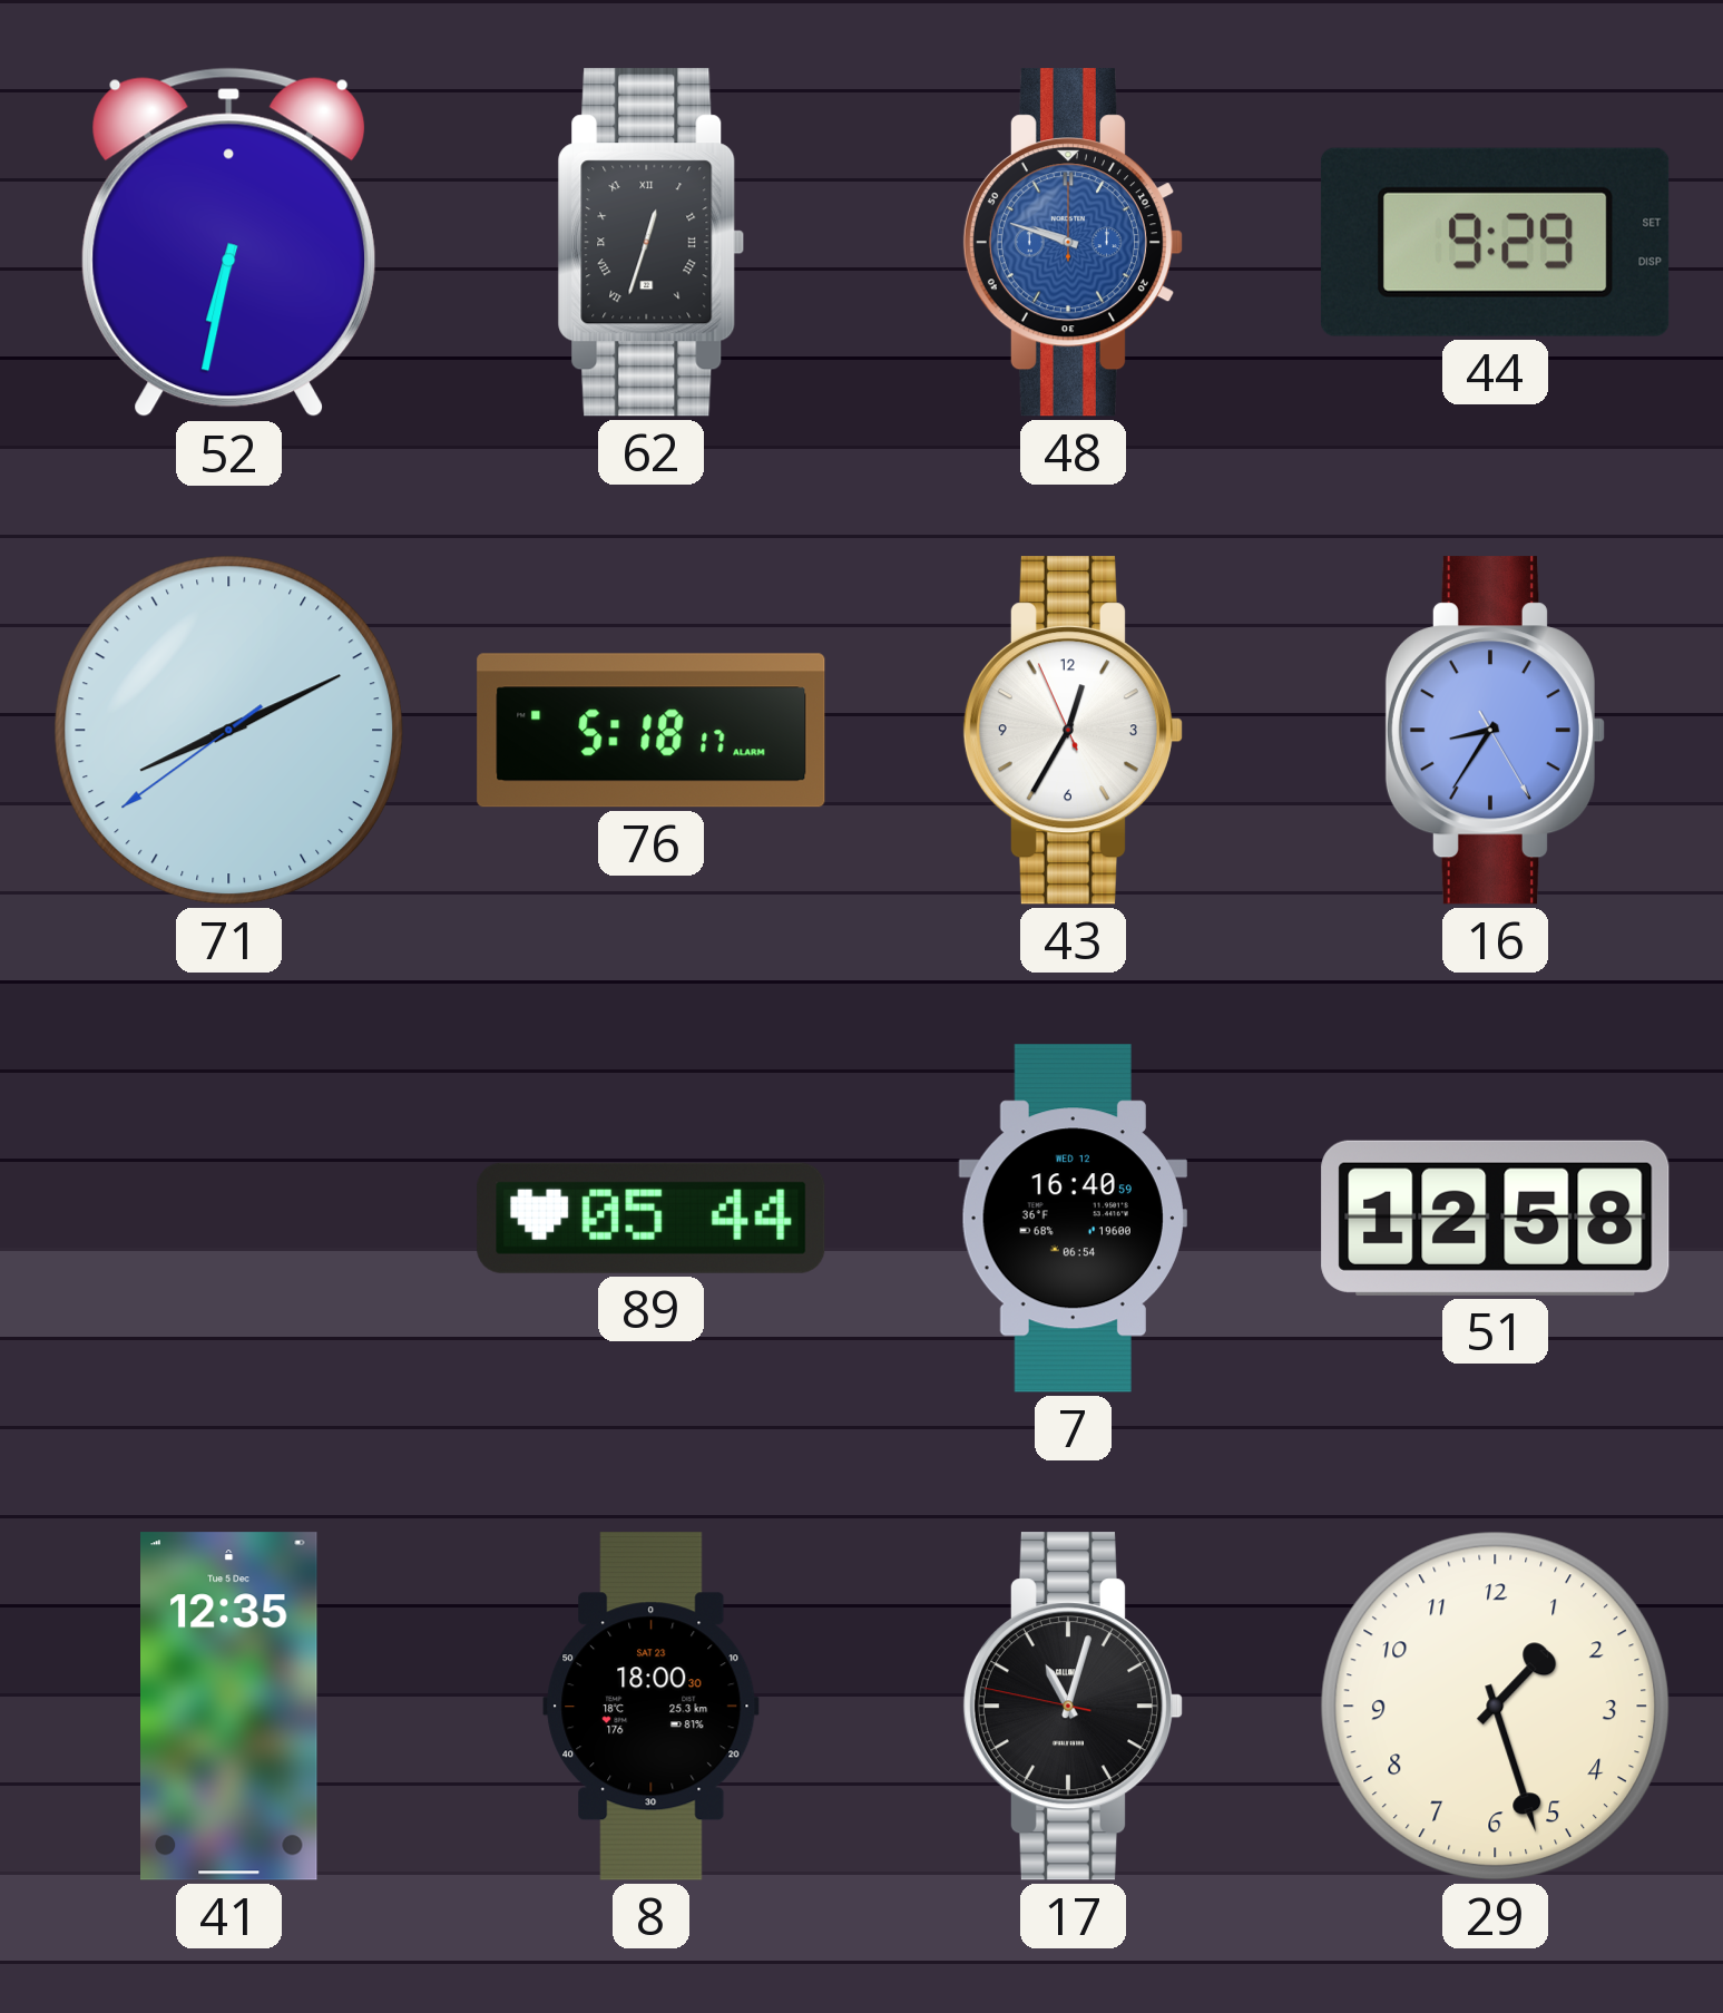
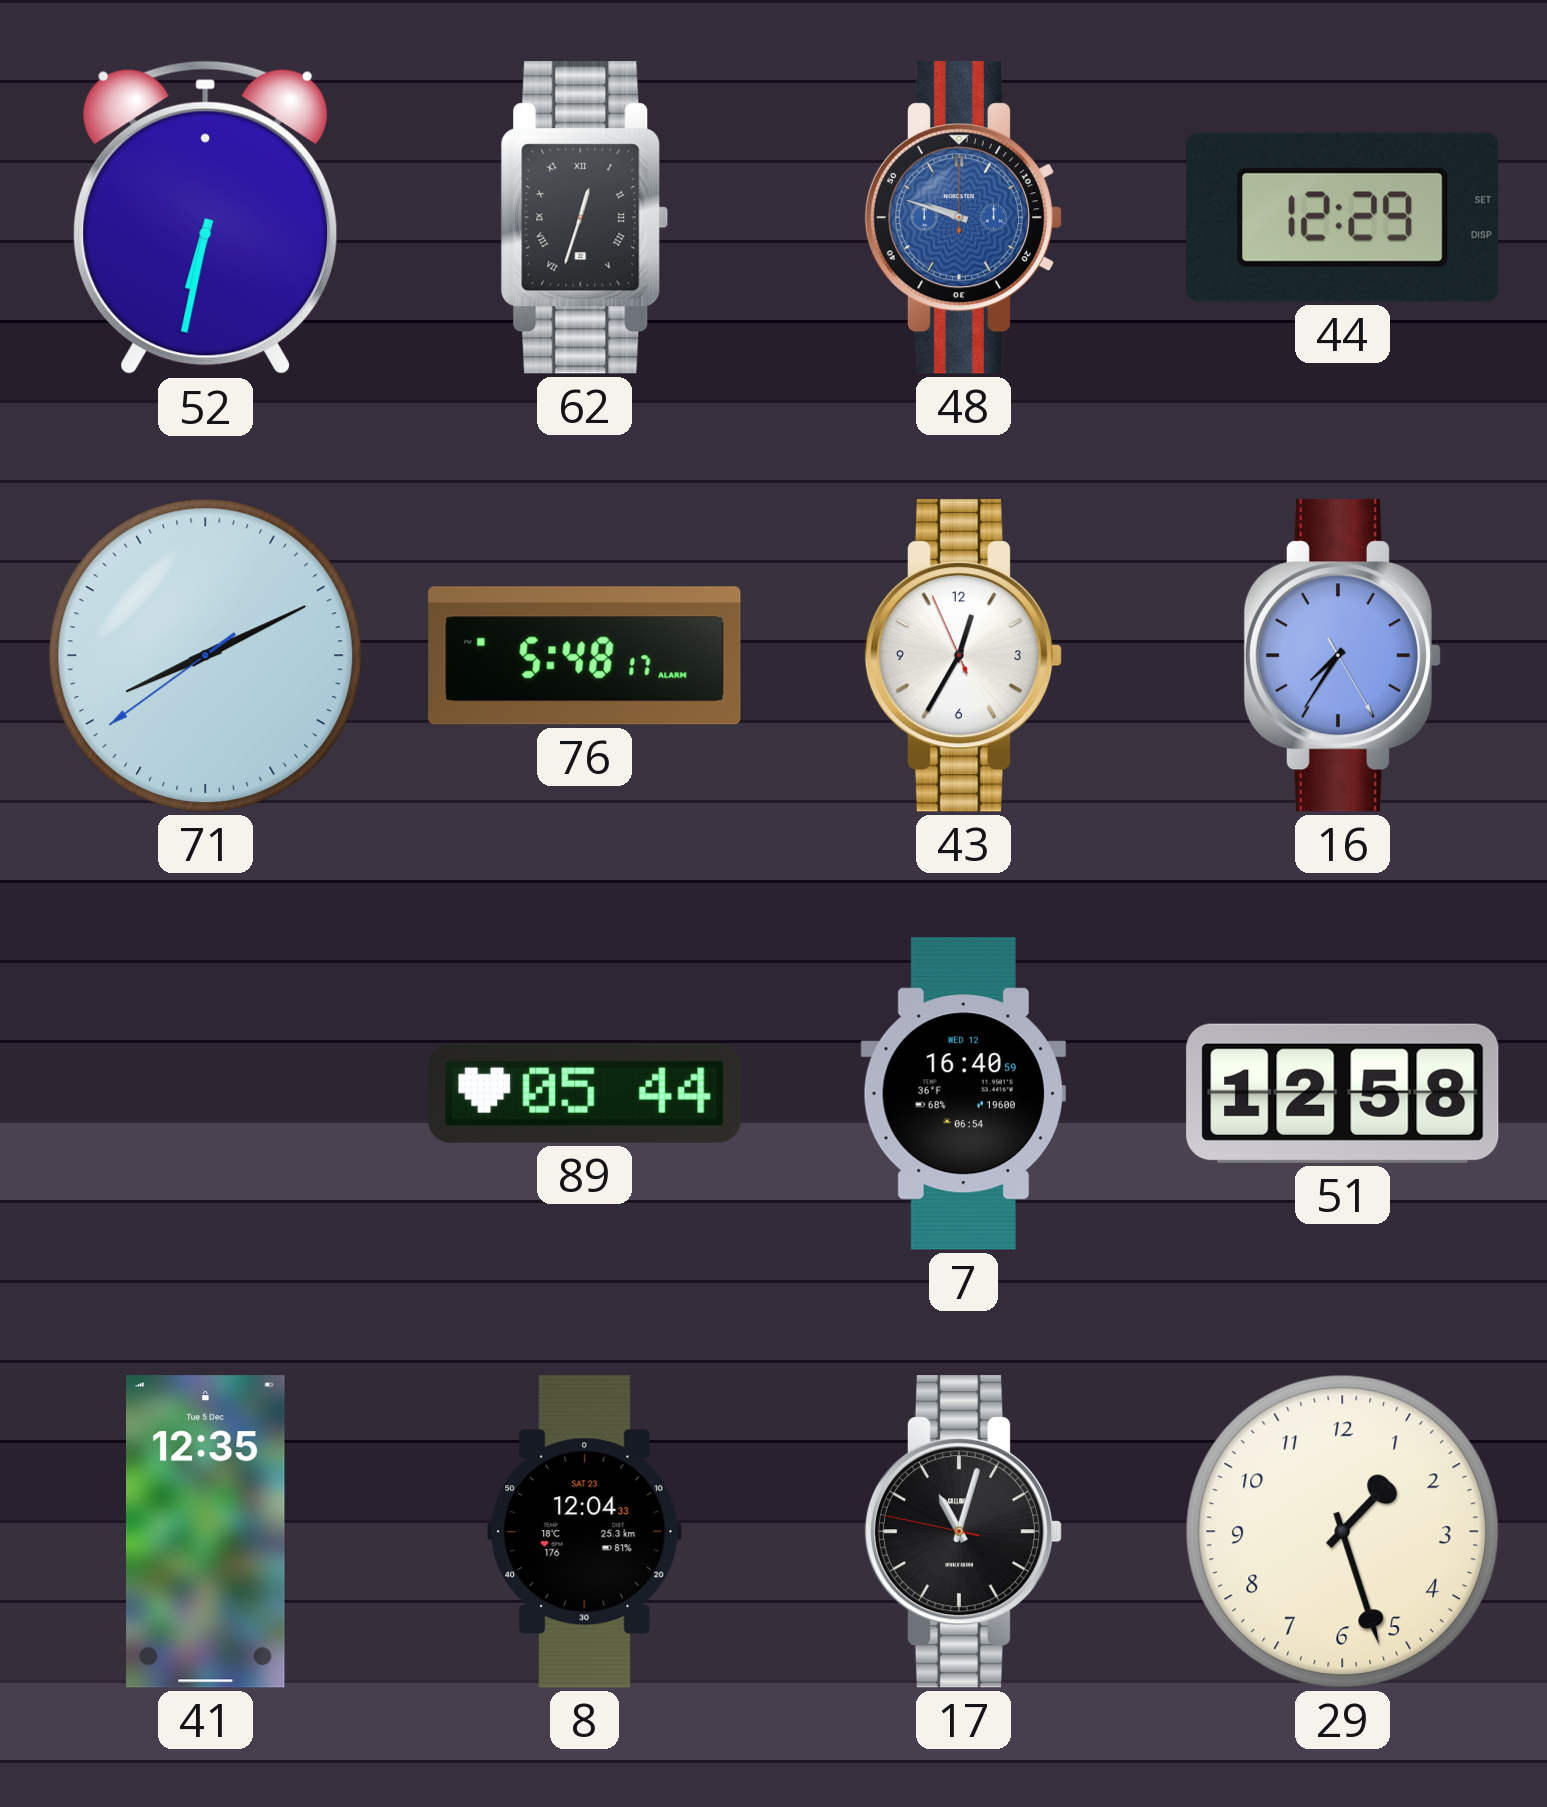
44: 9:29 -> 12:29
76: 5:18 -> 5:48
16: 8:35 -> 7:35
8: 18:00 -> 12:04
